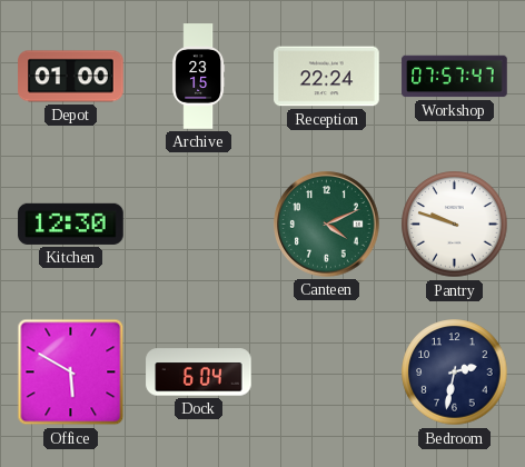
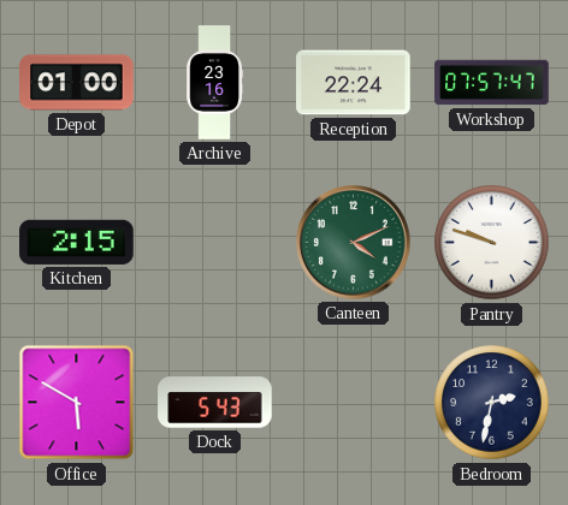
Archive: 23:15 -> 23:16
Kitchen: 12:30 -> 2:15
Dock: 6:04 -> 5:43
